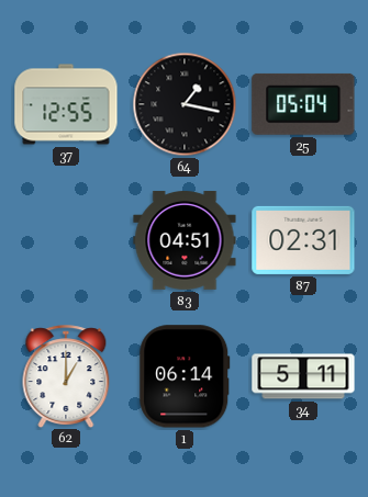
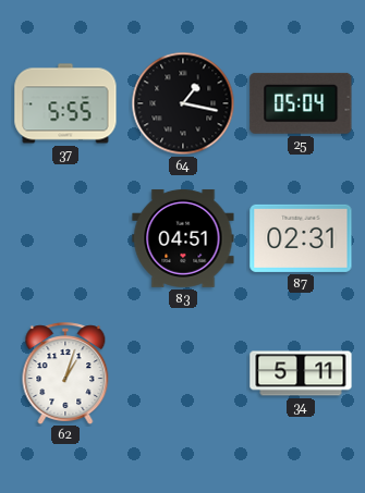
37: 12:55 -> 5:55
62: 1:00 -> 1:03
1: 06:14 -> none
